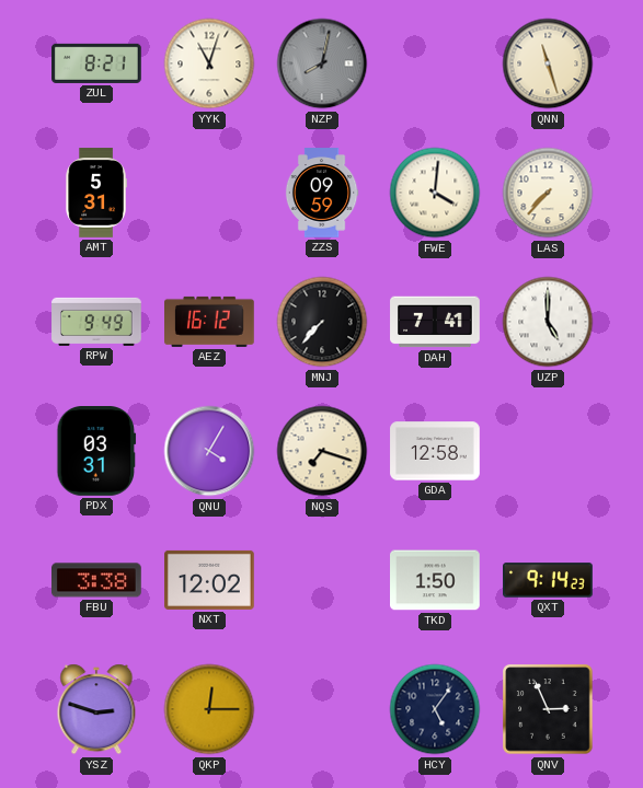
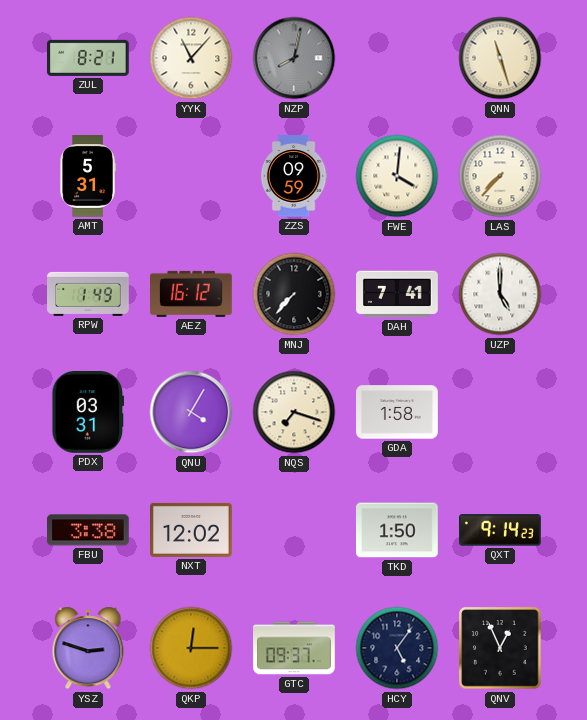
YYK: 11:03 -> 11:07
RPW: 9:49 -> 1:49
GDA: 12:58 -> 1:58
GTC: none -> 09:37
QNV: 2:56 -> 12:56
